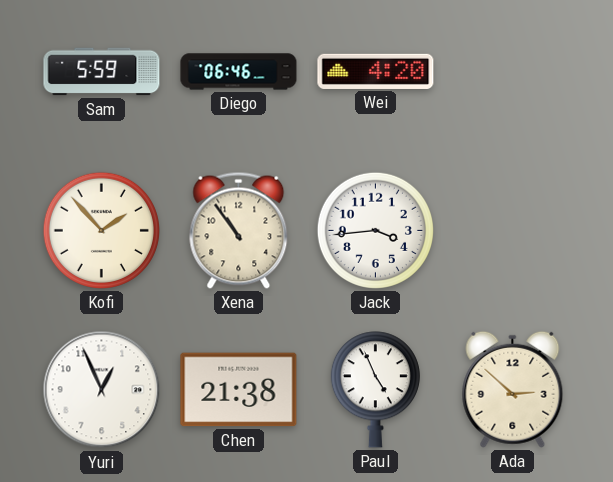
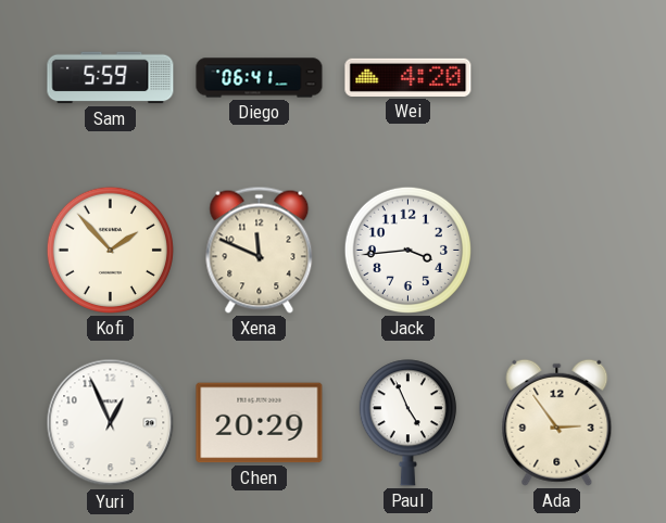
Diego: 06:46 -> 06:41
Xena: 10:54 -> 11:49
Chen: 21:38 -> 20:29
Ada: 2:52 -> 2:54
